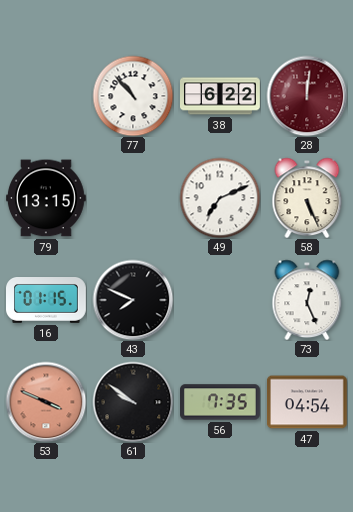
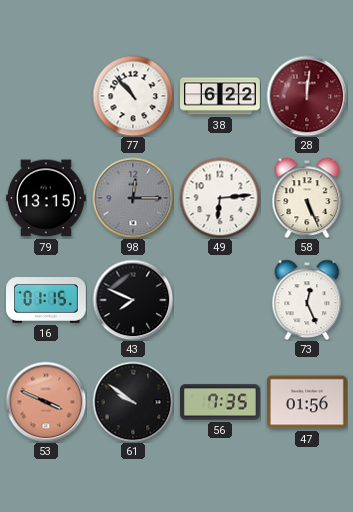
98: none -> 12:15
49: 7:11 -> 6:14
47: 04:54 -> 01:56
